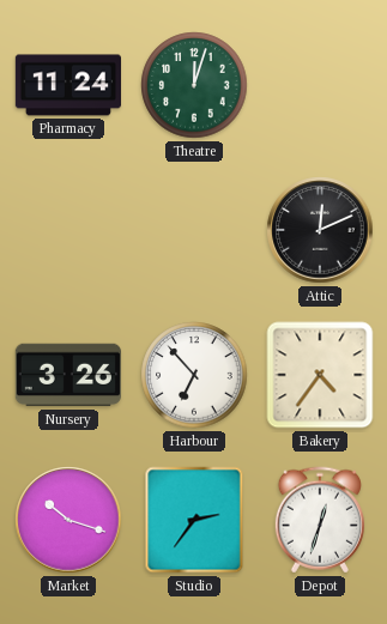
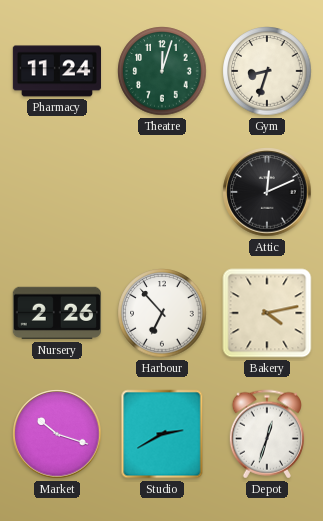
Gym: none -> 8:33
Nursery: 3:26 -> 2:26
Bakery: 4:36 -> 4:13
Studio: 2:36 -> 2:40
